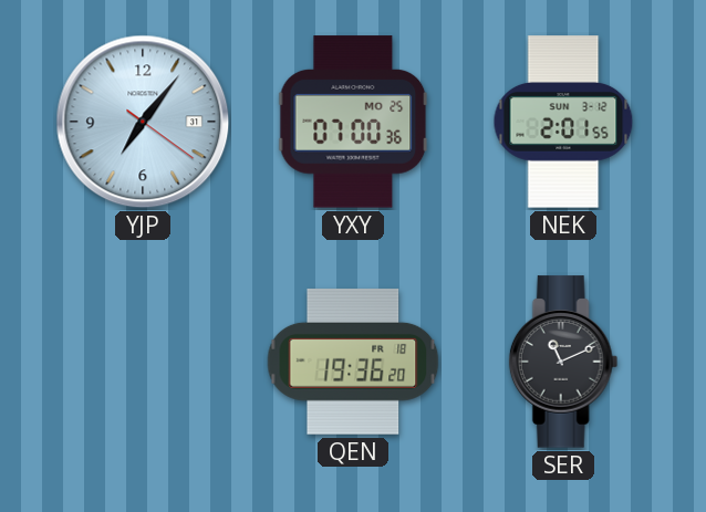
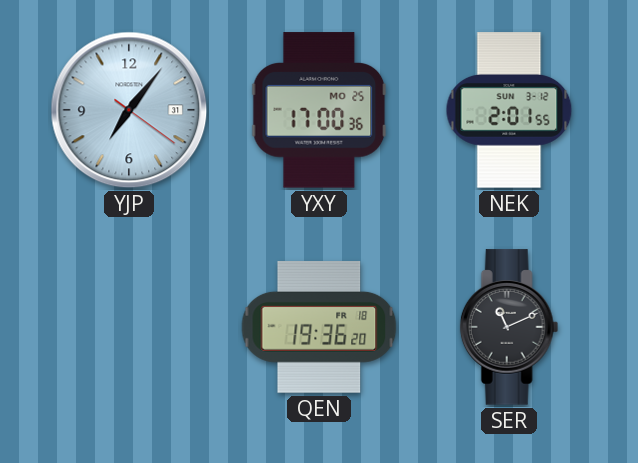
YXY: 07:00 -> 17:00
